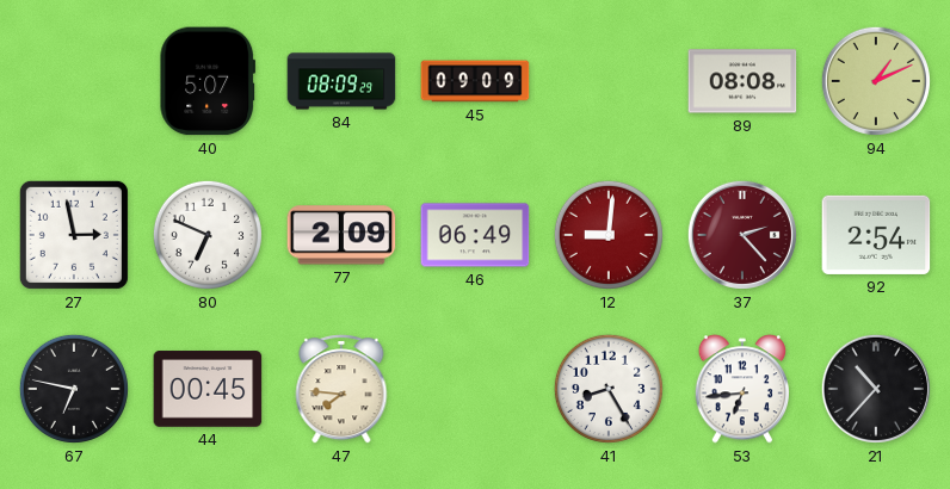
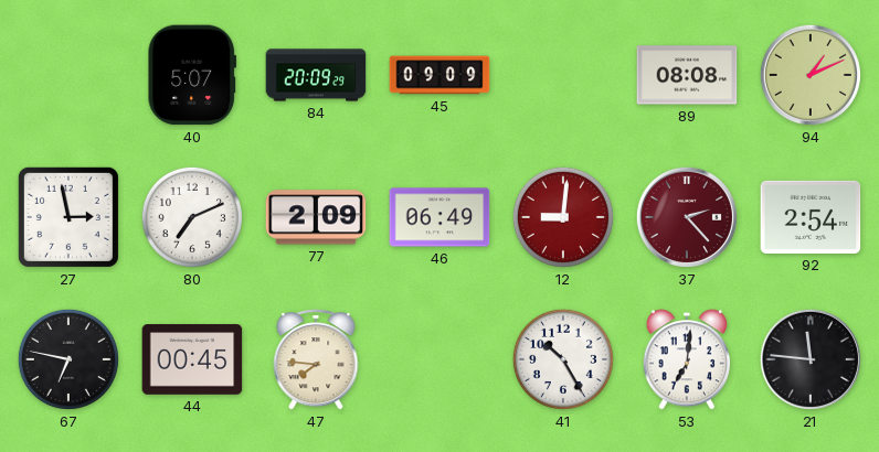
84: 08:09 -> 20:09
80: 6:49 -> 7:11
41: 8:25 -> 10:25
53: 6:44 -> 7:01
21: 10:37 -> 11:46
